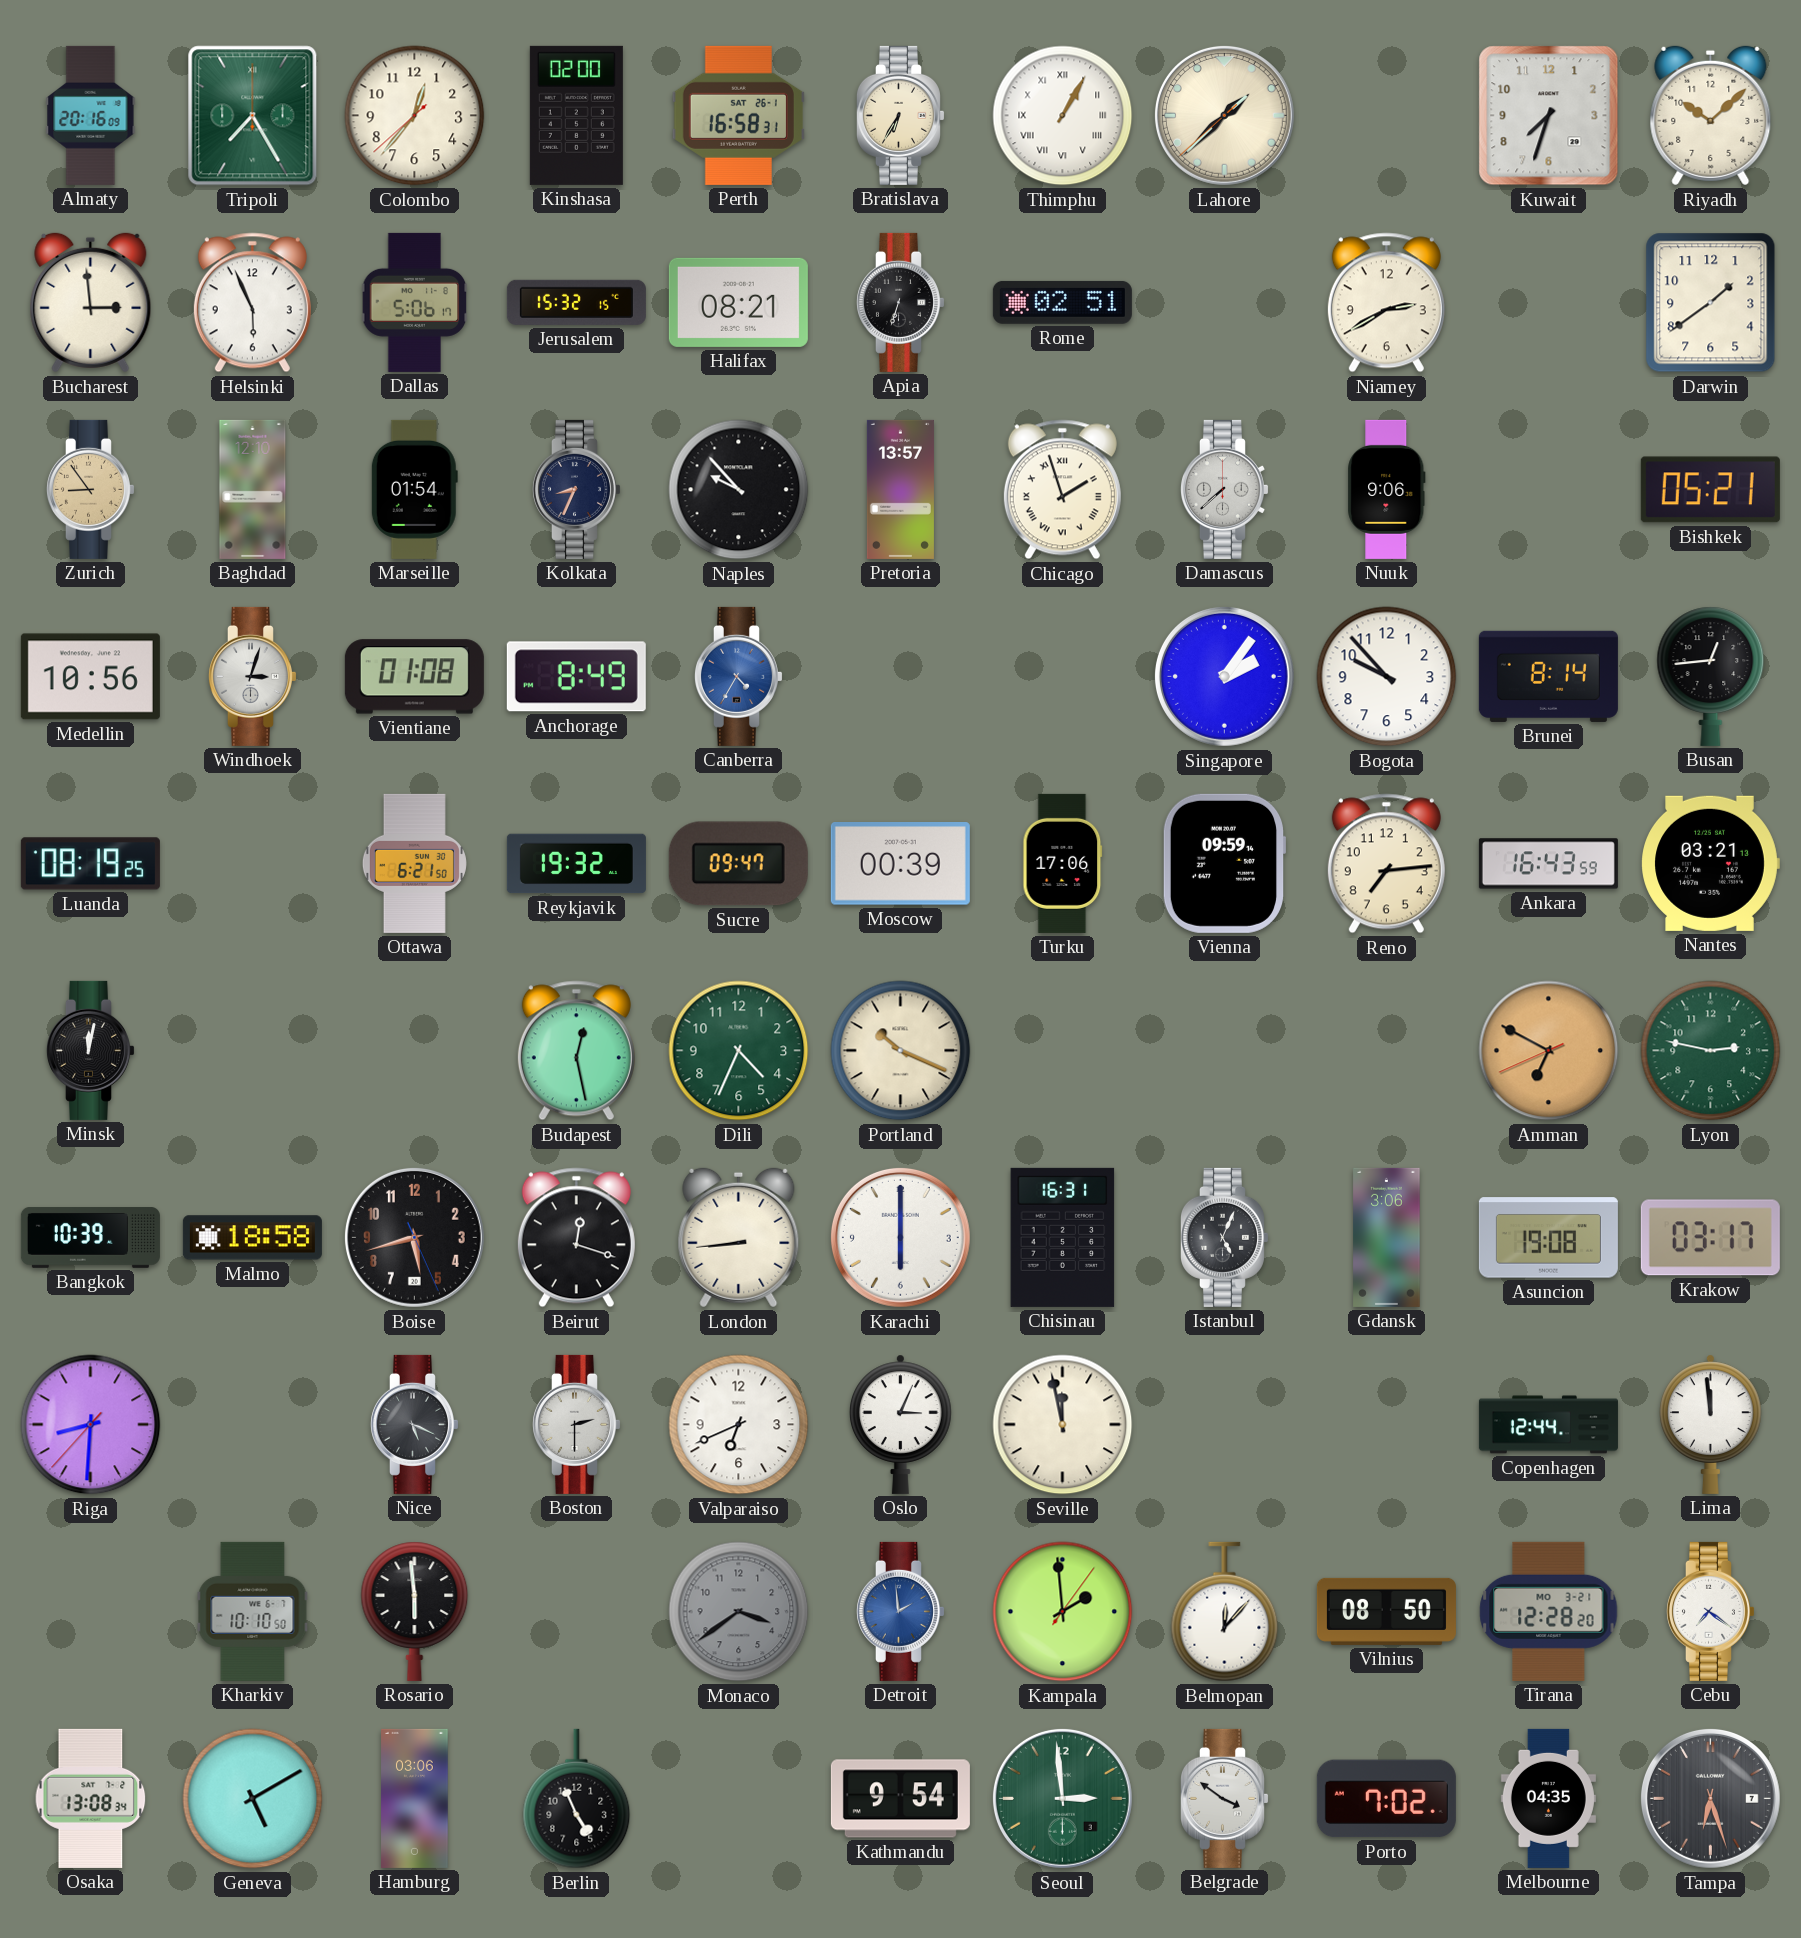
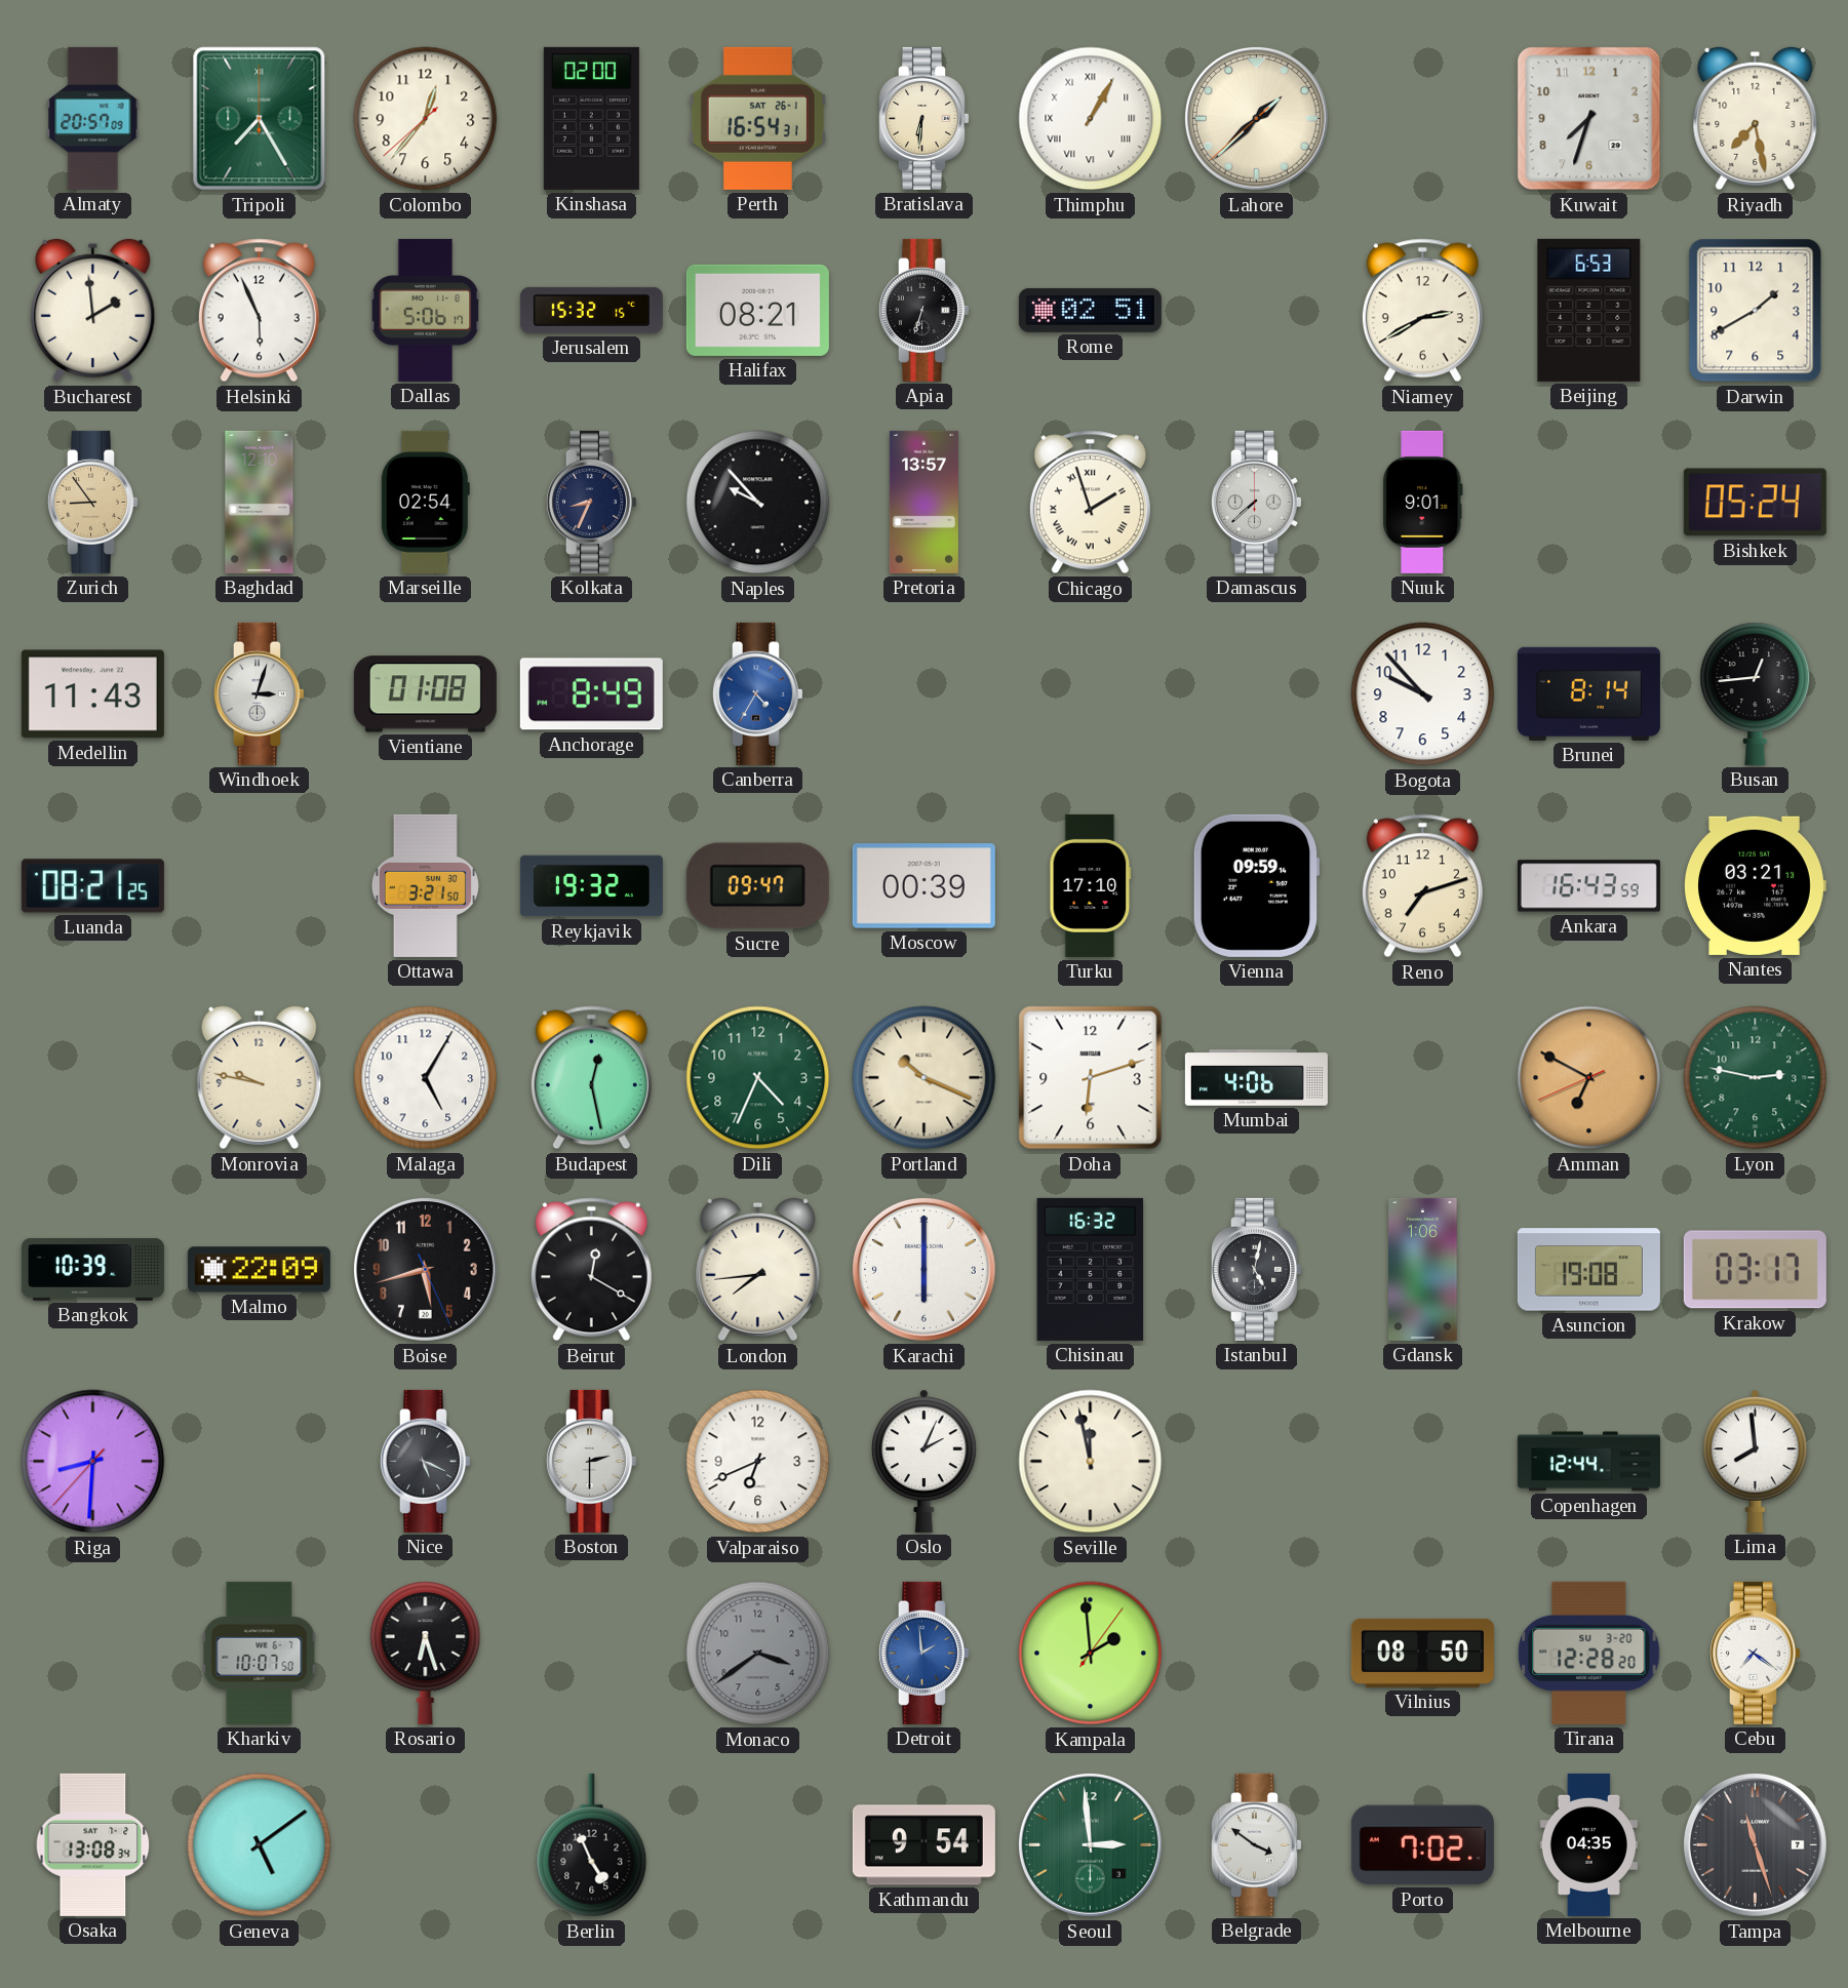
Almaty: 20:16 -> 20:57
Perth: 16:58 -> 16:54
Bratislava: 6:35 -> 6:31
Riyadh: 10:08 -> 7:28
Bucharest: 2:59 -> 1:59
Beijing: none -> 6:53
Darwin: 1:39 -> 1:40
Marseille: 01:54 -> 02:54
Nuuk: 9:06 -> 9:01
Bishkek: 05:21 -> 05:24
Medellin: 10:56 -> 11:43
Singapore: 2:06 -> none
Luanda: 08:19 -> 08:21
Ottawa: 6:21 -> 3:21
Turku: 17:06 -> 17:10
Reno: 7:14 -> 7:12
Minsk: 12:02 -> none
Monrovia: none -> 9:47
Malaga: none -> 5:05
Doha: none -> 6:12
Mumbai: none -> 4:06
Malmo: 18:58 -> 22:09
Beirut: 12:18 -> 12:20
London: 8:44 -> 7:44
Chisinau: 16:31 -> 16:32
Istanbul: 5:04 -> 5:02
Gdansk: 3:06 -> 1:06
Oslo: 3:04 -> 2:04
Lima: 11:59 -> 7:59
Kharkiv: 10:10 -> 10:07
Rosario: 5:59 -> 6:27
Belmopan: 12:07 -> none
Tirana date: MO 3-21 -> SU 3-20
Geneva: 5:10 -> 5:09
Hamburg: 03:06 -> none
Tampa: 6:27 -> 11:27
